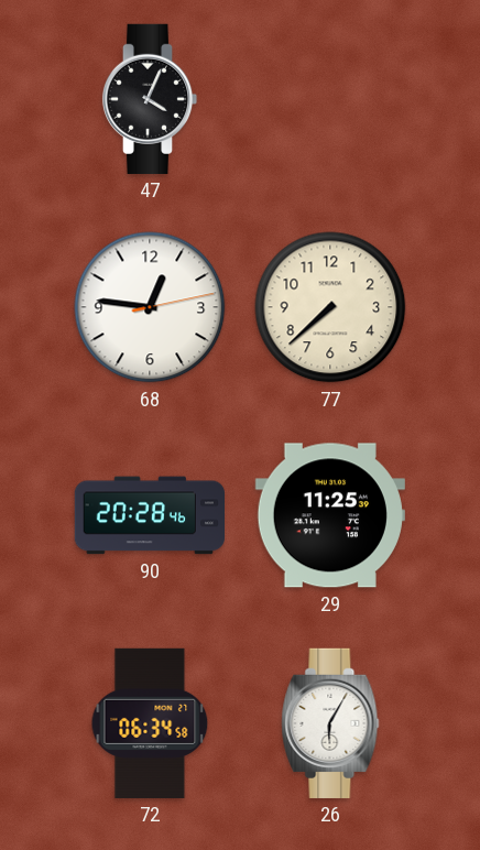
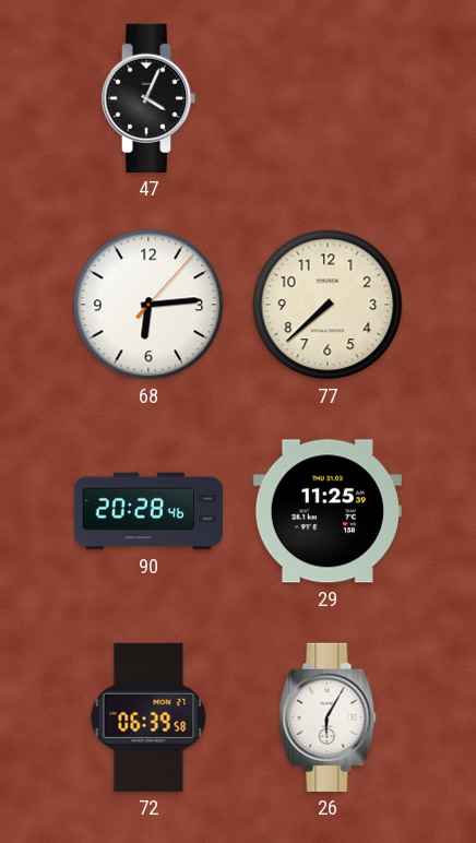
68: 12:46 -> 6:14
72: 06:34 -> 06:39
